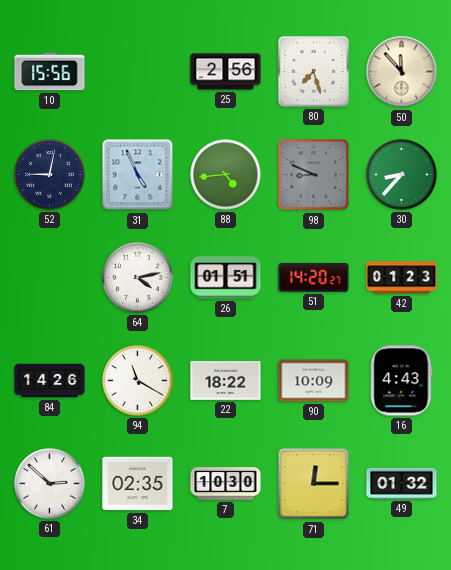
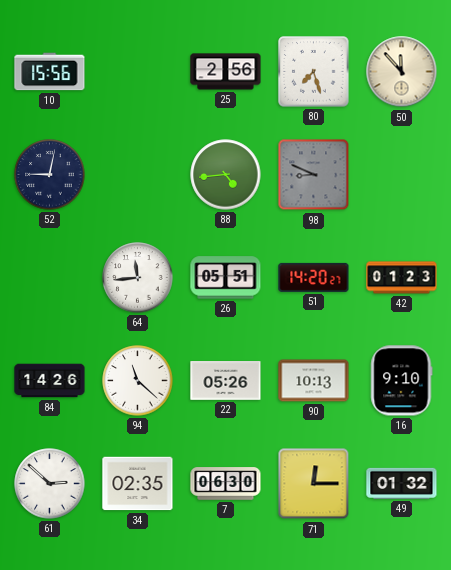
31: 4:56 -> none
30: 8:37 -> none
64: 4:13 -> 11:44
26: 01:51 -> 05:51
94: 11:20 -> 11:22
22: 18:22 -> 05:26
90: 10:09 -> 10:13
16: 4:43 -> 9:10
7: 10:30 -> 06:30
